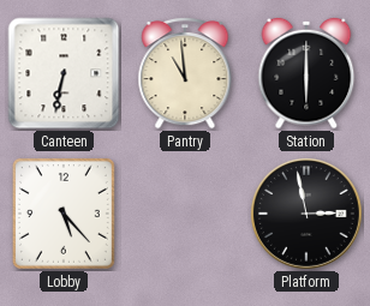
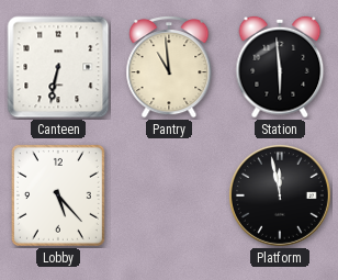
Station: 6:00 -> 5:59
Platform: 2:58 -> 11:58
